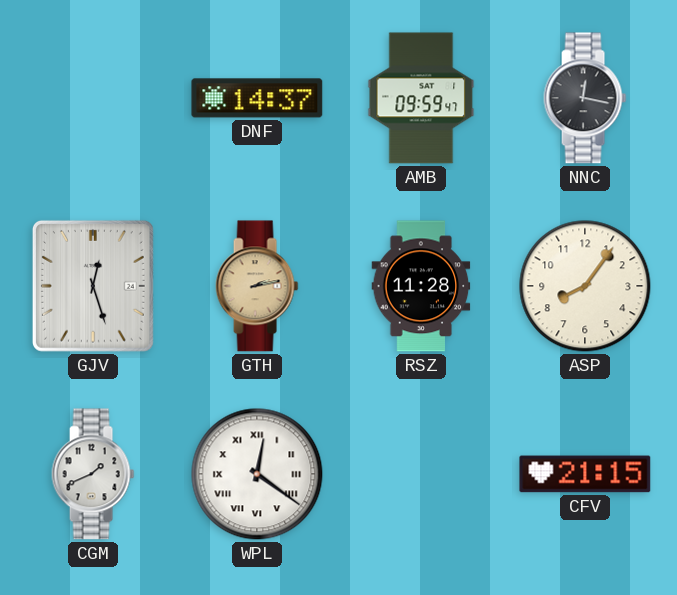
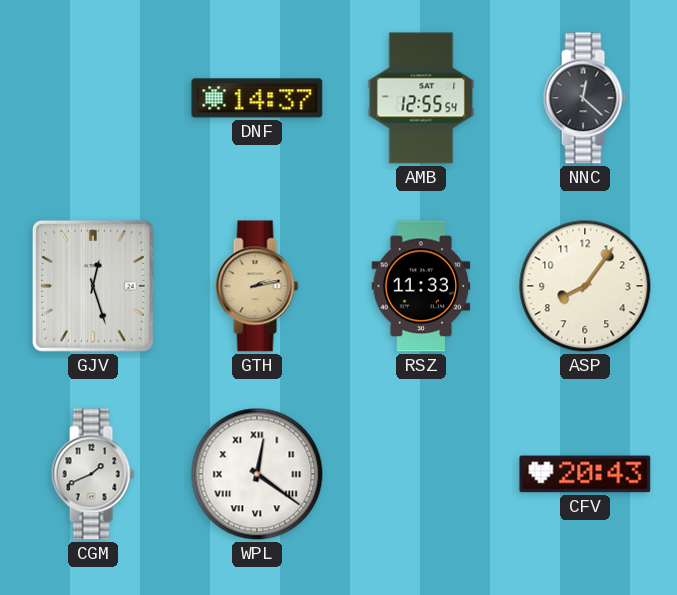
AMB: 09:59 -> 12:55
NNC: 12:17 -> 12:22
RSZ: 11:28 -> 11:33
CFV: 21:15 -> 20:43
